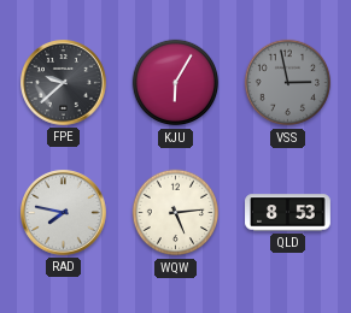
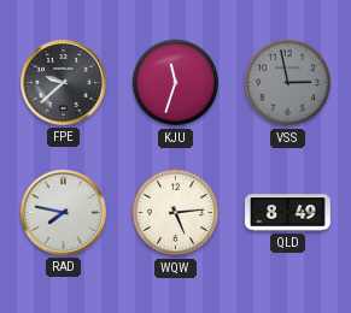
KJU: 6:05 -> 11:33
QLD: 8:53 -> 8:49
